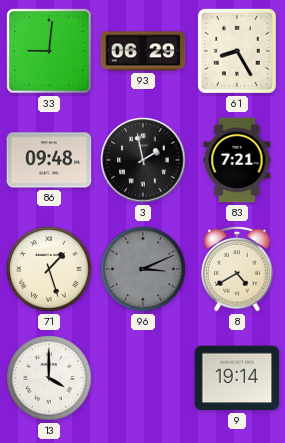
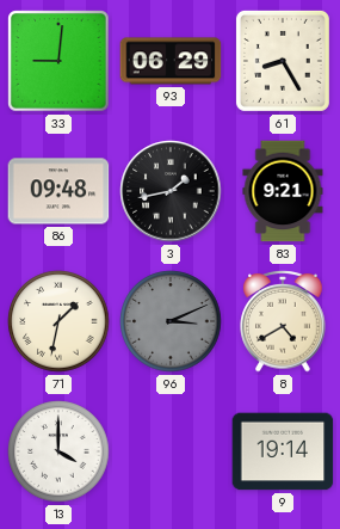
3: 1:58 -> 1:43
83: 7:21 -> 9:21
71: 1:27 -> 1:32
